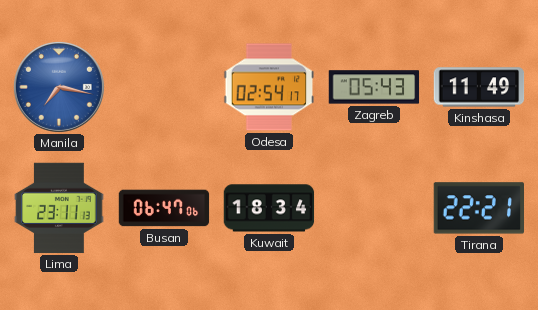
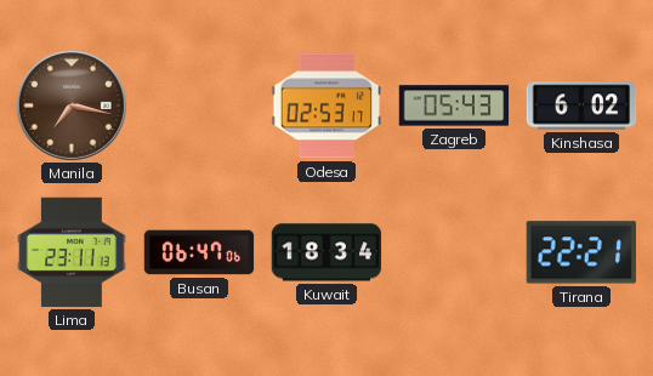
Manila dial: blue -> brown
Odesa: 02:54 -> 02:53
Kinshasa: 11:49 -> 6:02
